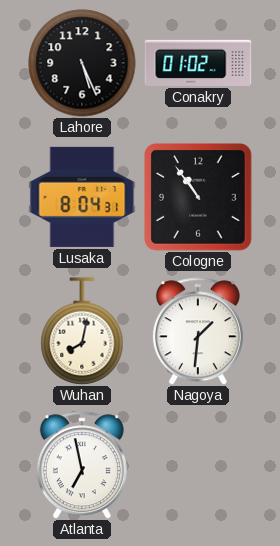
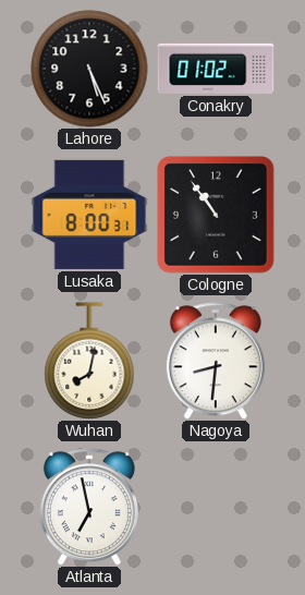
Lusaka: 8:04 -> 8:00
Nagoya: 1:31 -> 8:31
